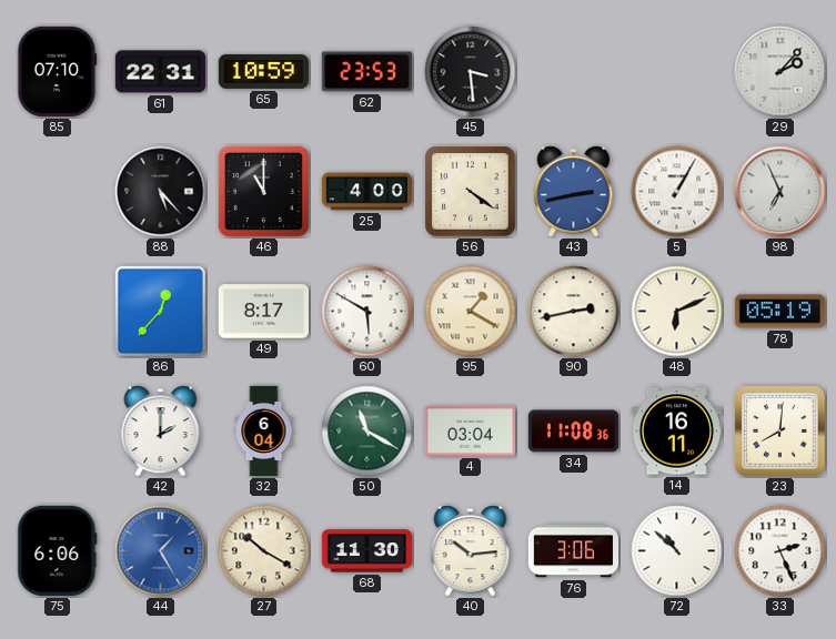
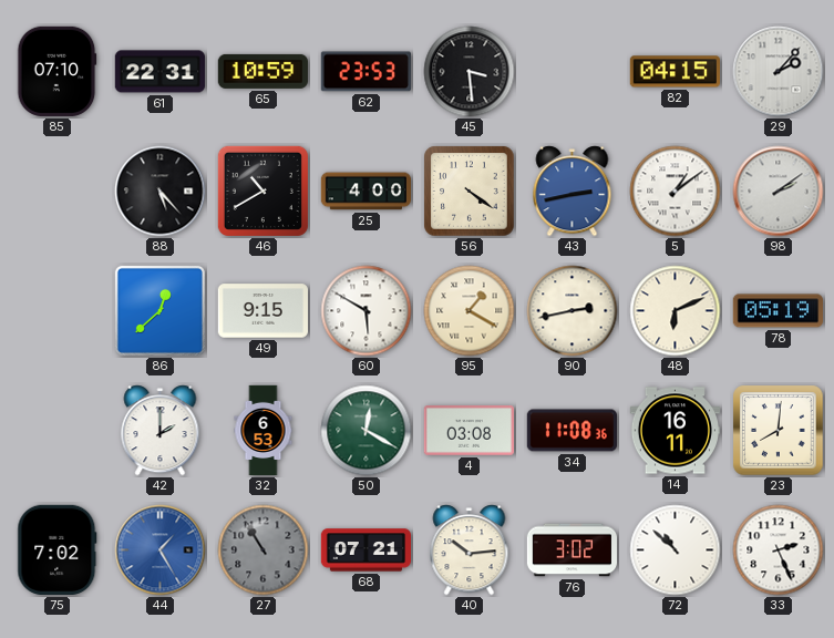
82: none -> 04:15
46: 11:00 -> 10:40
5: 1:05 -> 1:09
98: 6:56 -> 2:09
86: 12:37 -> 12:38
49: 8:17 -> 9:15
32: 6:04 -> 6:53
50: 11:20 -> 12:20
4: 03:04 -> 03:08
75: 6:06 -> 7:02
27: 10:20 -> 10:55
27 dial: cream -> grey
68: 11:30 -> 07:21
76: 3:06 -> 3:02
